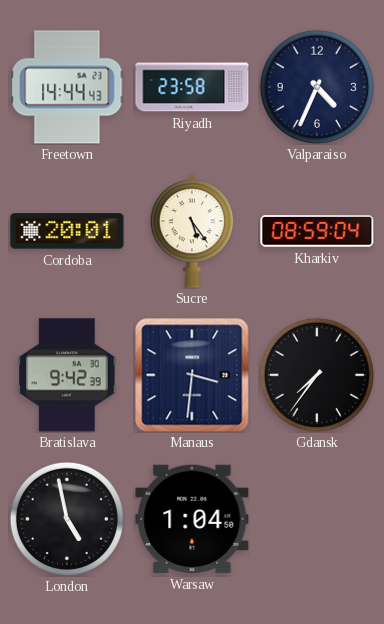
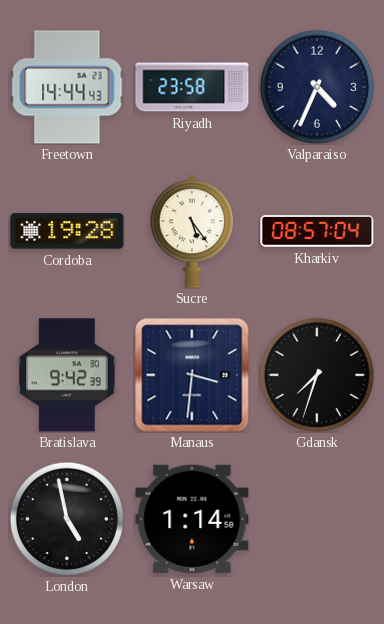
Cordoba: 20:01 -> 19:28
Kharkiv: 08:59 -> 08:57
Gdansk: 7:36 -> 7:33
Warsaw: 1:04 -> 1:14
